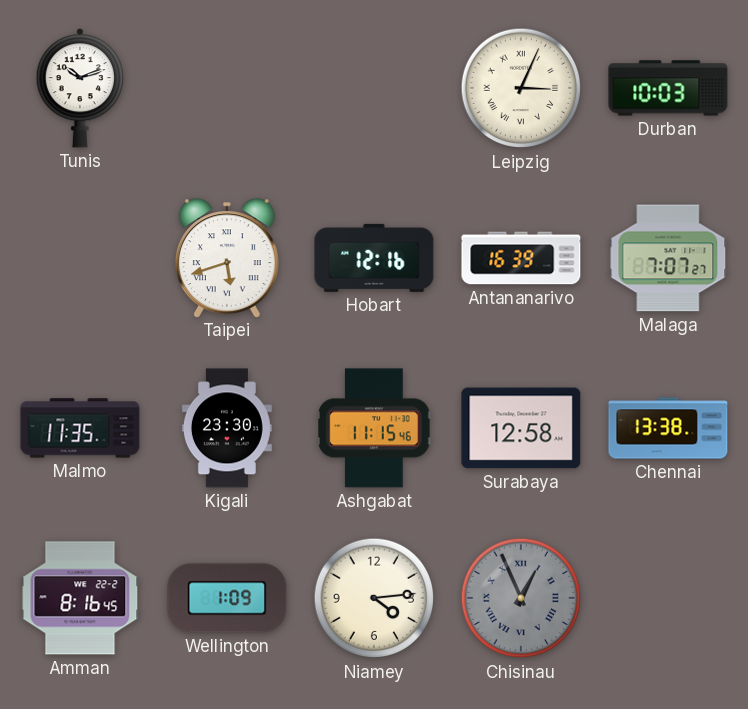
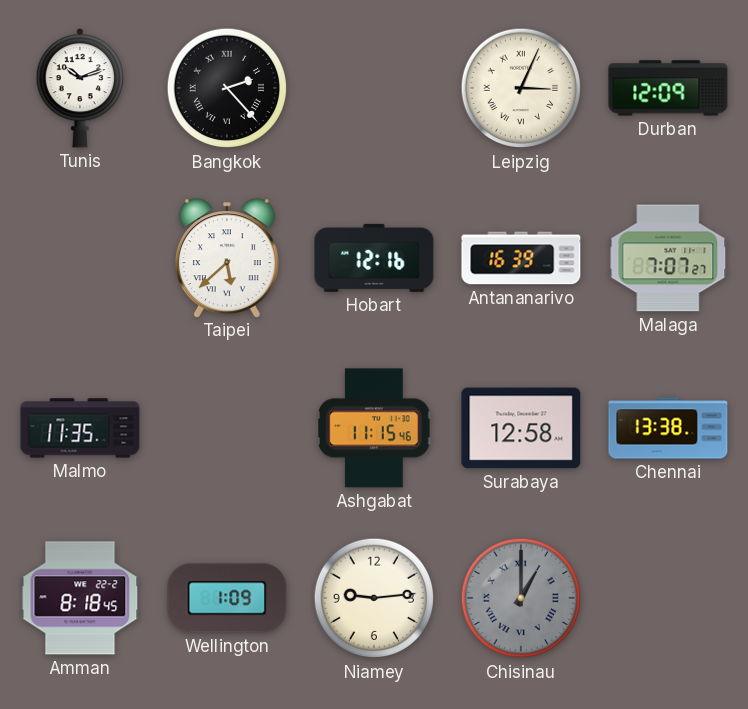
Bangkok: none -> 2:23
Durban: 10:03 -> 12:09
Taipei: 5:42 -> 5:38
Kigali: 23:30 -> none
Amman: 8:16 -> 8:18
Niamey: 4:14 -> 9:14
Chisinau: 12:56 -> 1:00
